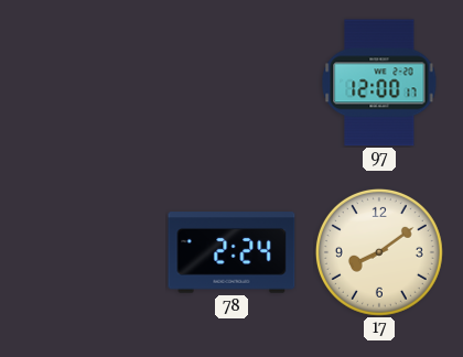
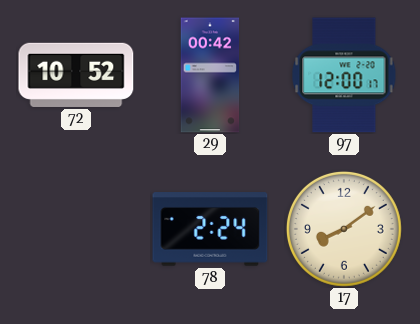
72: none -> 10:52
29: none -> 00:42
